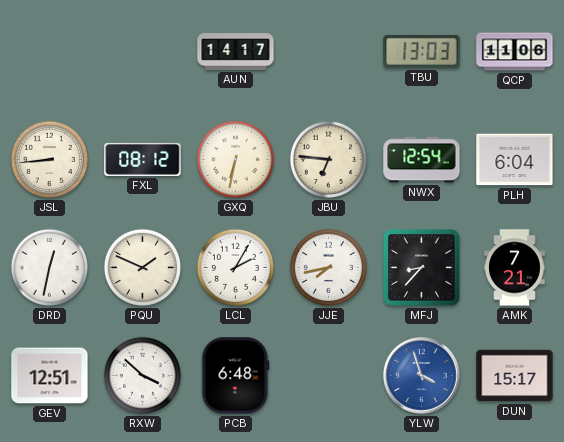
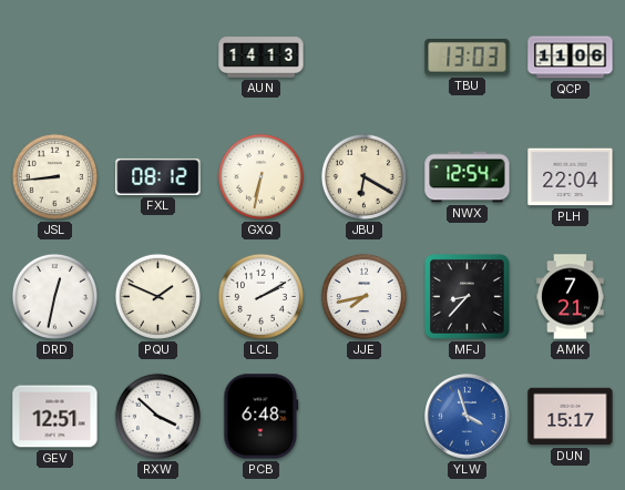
AUN: 14:17 -> 14:13
JBU: 6:46 -> 6:20
PLH: 6:04 -> 22:04
LCL: 2:05 -> 2:10
